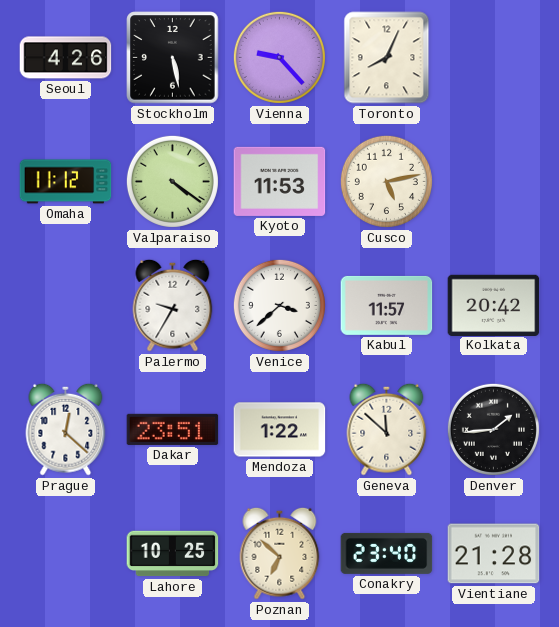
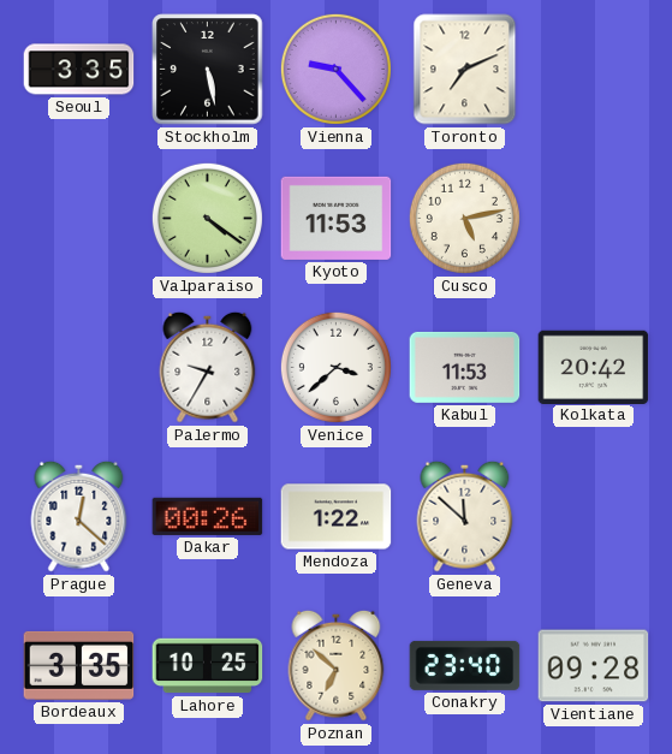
Seoul: 4:26 -> 3:35
Toronto: 8:04 -> 7:11
Omaha: 11:12 -> none
Kabul: 11:57 -> 11:53
Dakar: 23:51 -> 00:26
Denver: 1:44 -> none
Bordeaux: none -> 3:35
Vientiane: 21:28 -> 09:28
